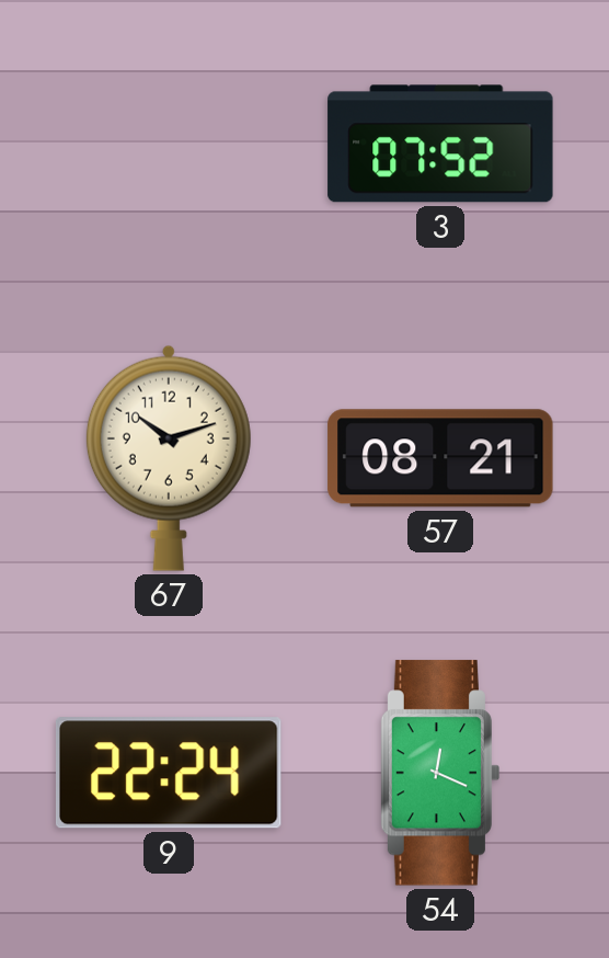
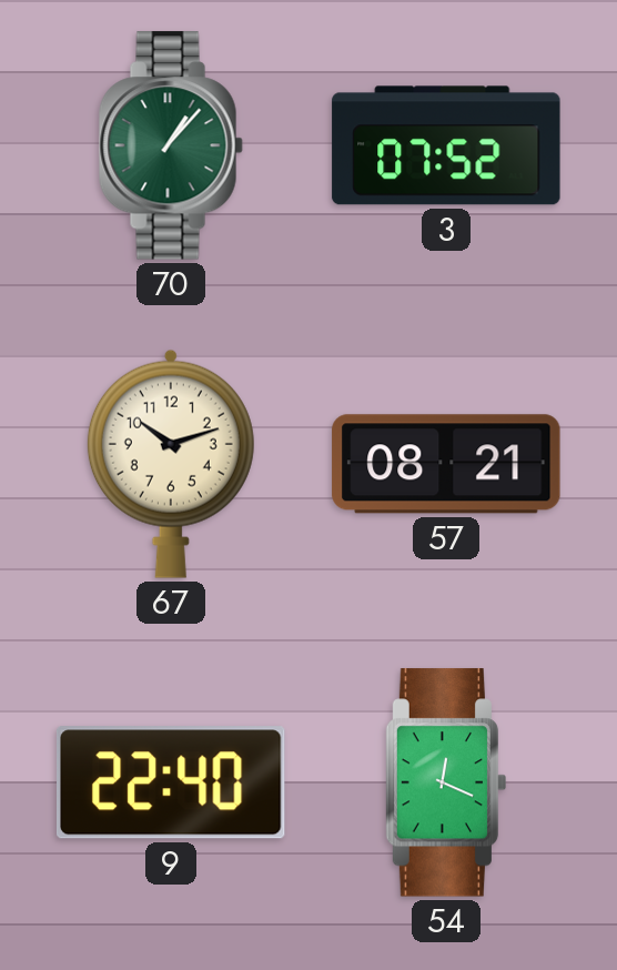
70: none -> 1:07
9: 22:24 -> 22:40
